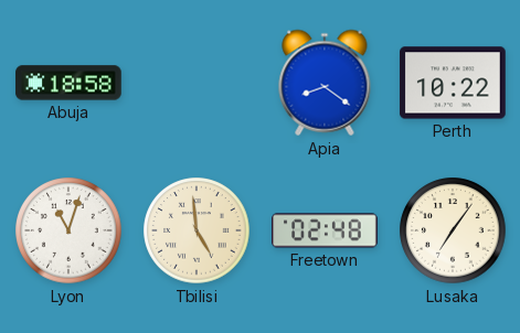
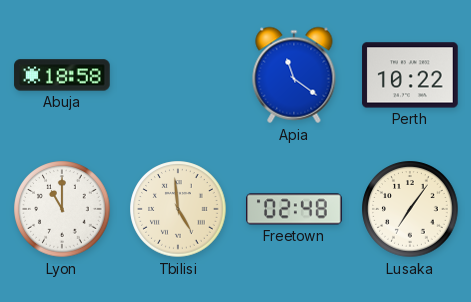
Apia: 8:21 -> 11:21
Lyon: 11:03 -> 11:00
